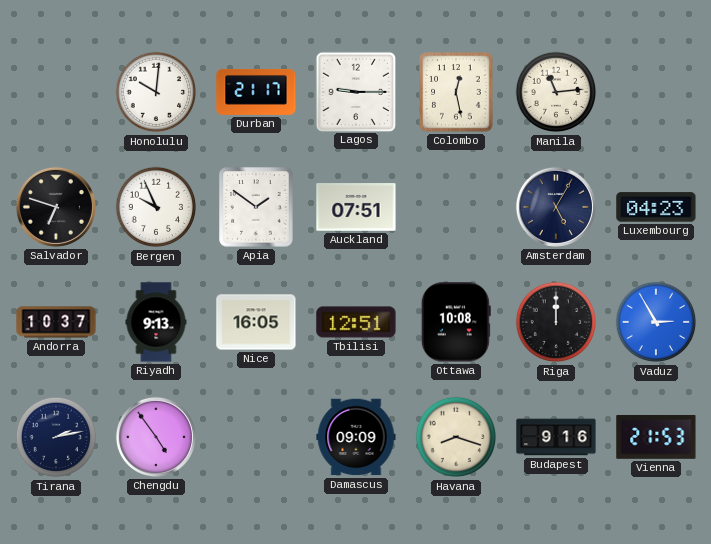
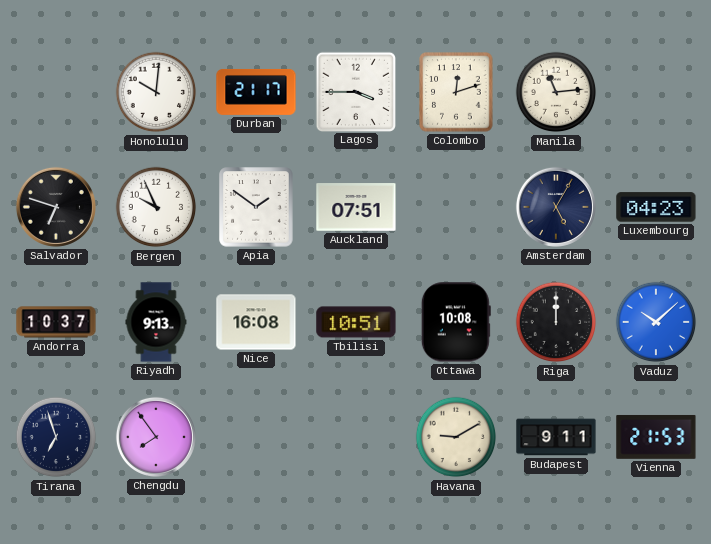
Lagos: 9:15 -> 3:45
Colombo: 12:28 -> 12:12
Nice: 16:05 -> 16:08
Tbilisi: 12:51 -> 10:51
Vaduz: 2:55 -> 10:08
Tirana: 2:13 -> 6:57
Chengdu: 4:54 -> 7:54
Damascus: 09:09 -> none
Havana: 8:18 -> 9:10
Budapest: 9:16 -> 9:11
